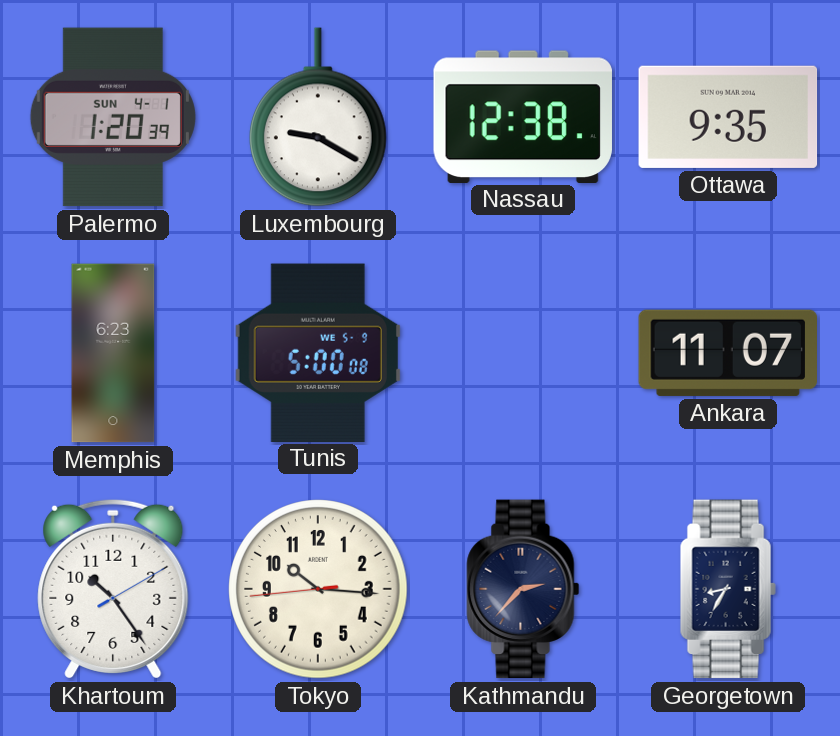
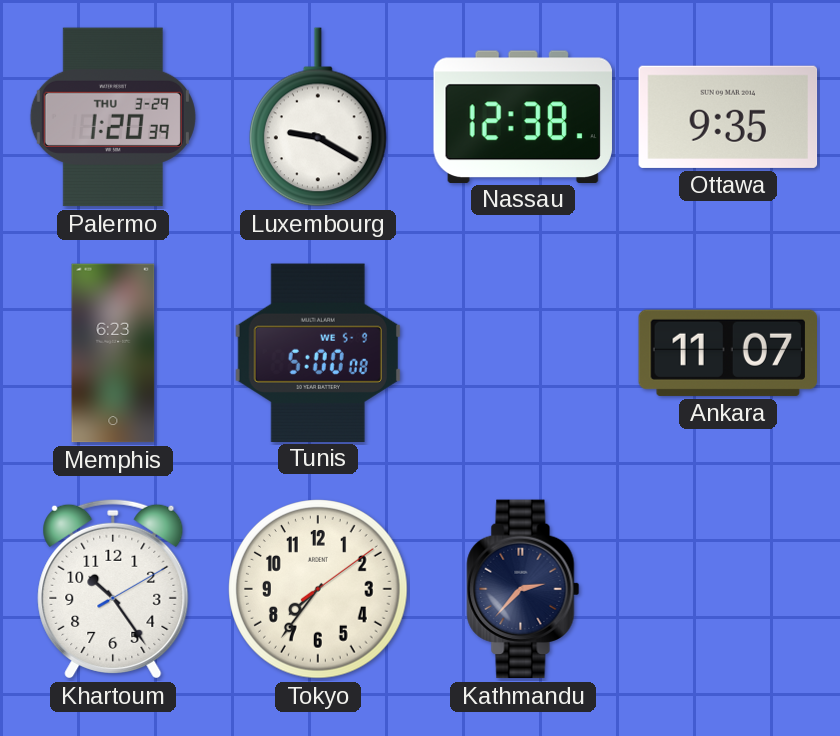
Palermo date: SUN 4-1 -> THU 3-29
Tokyo: 10:15 -> 7:36
Georgetown: 8:35 -> none
